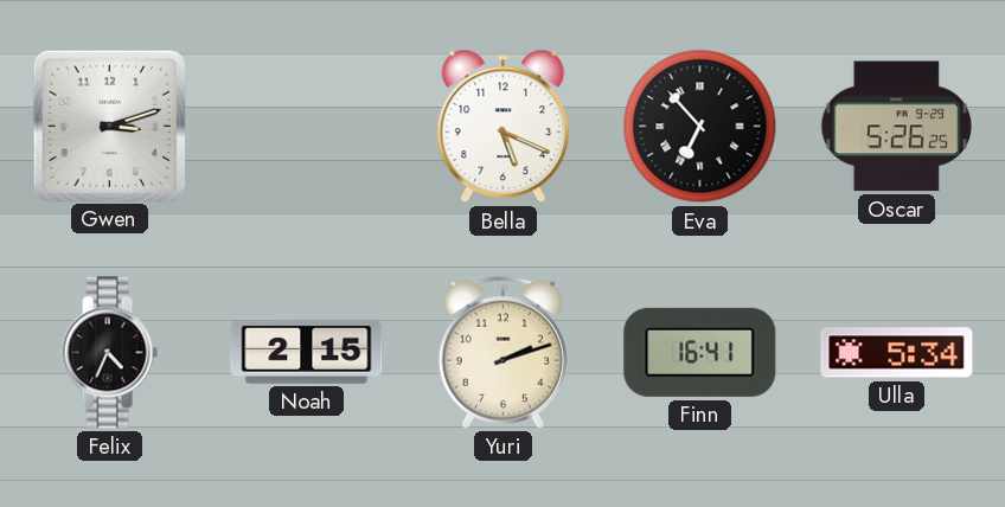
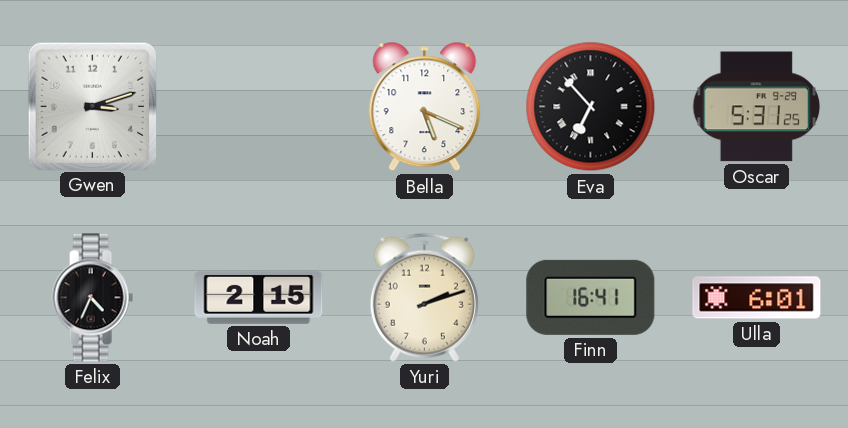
Oscar: 5:26 -> 5:31
Ulla: 5:34 -> 6:01
